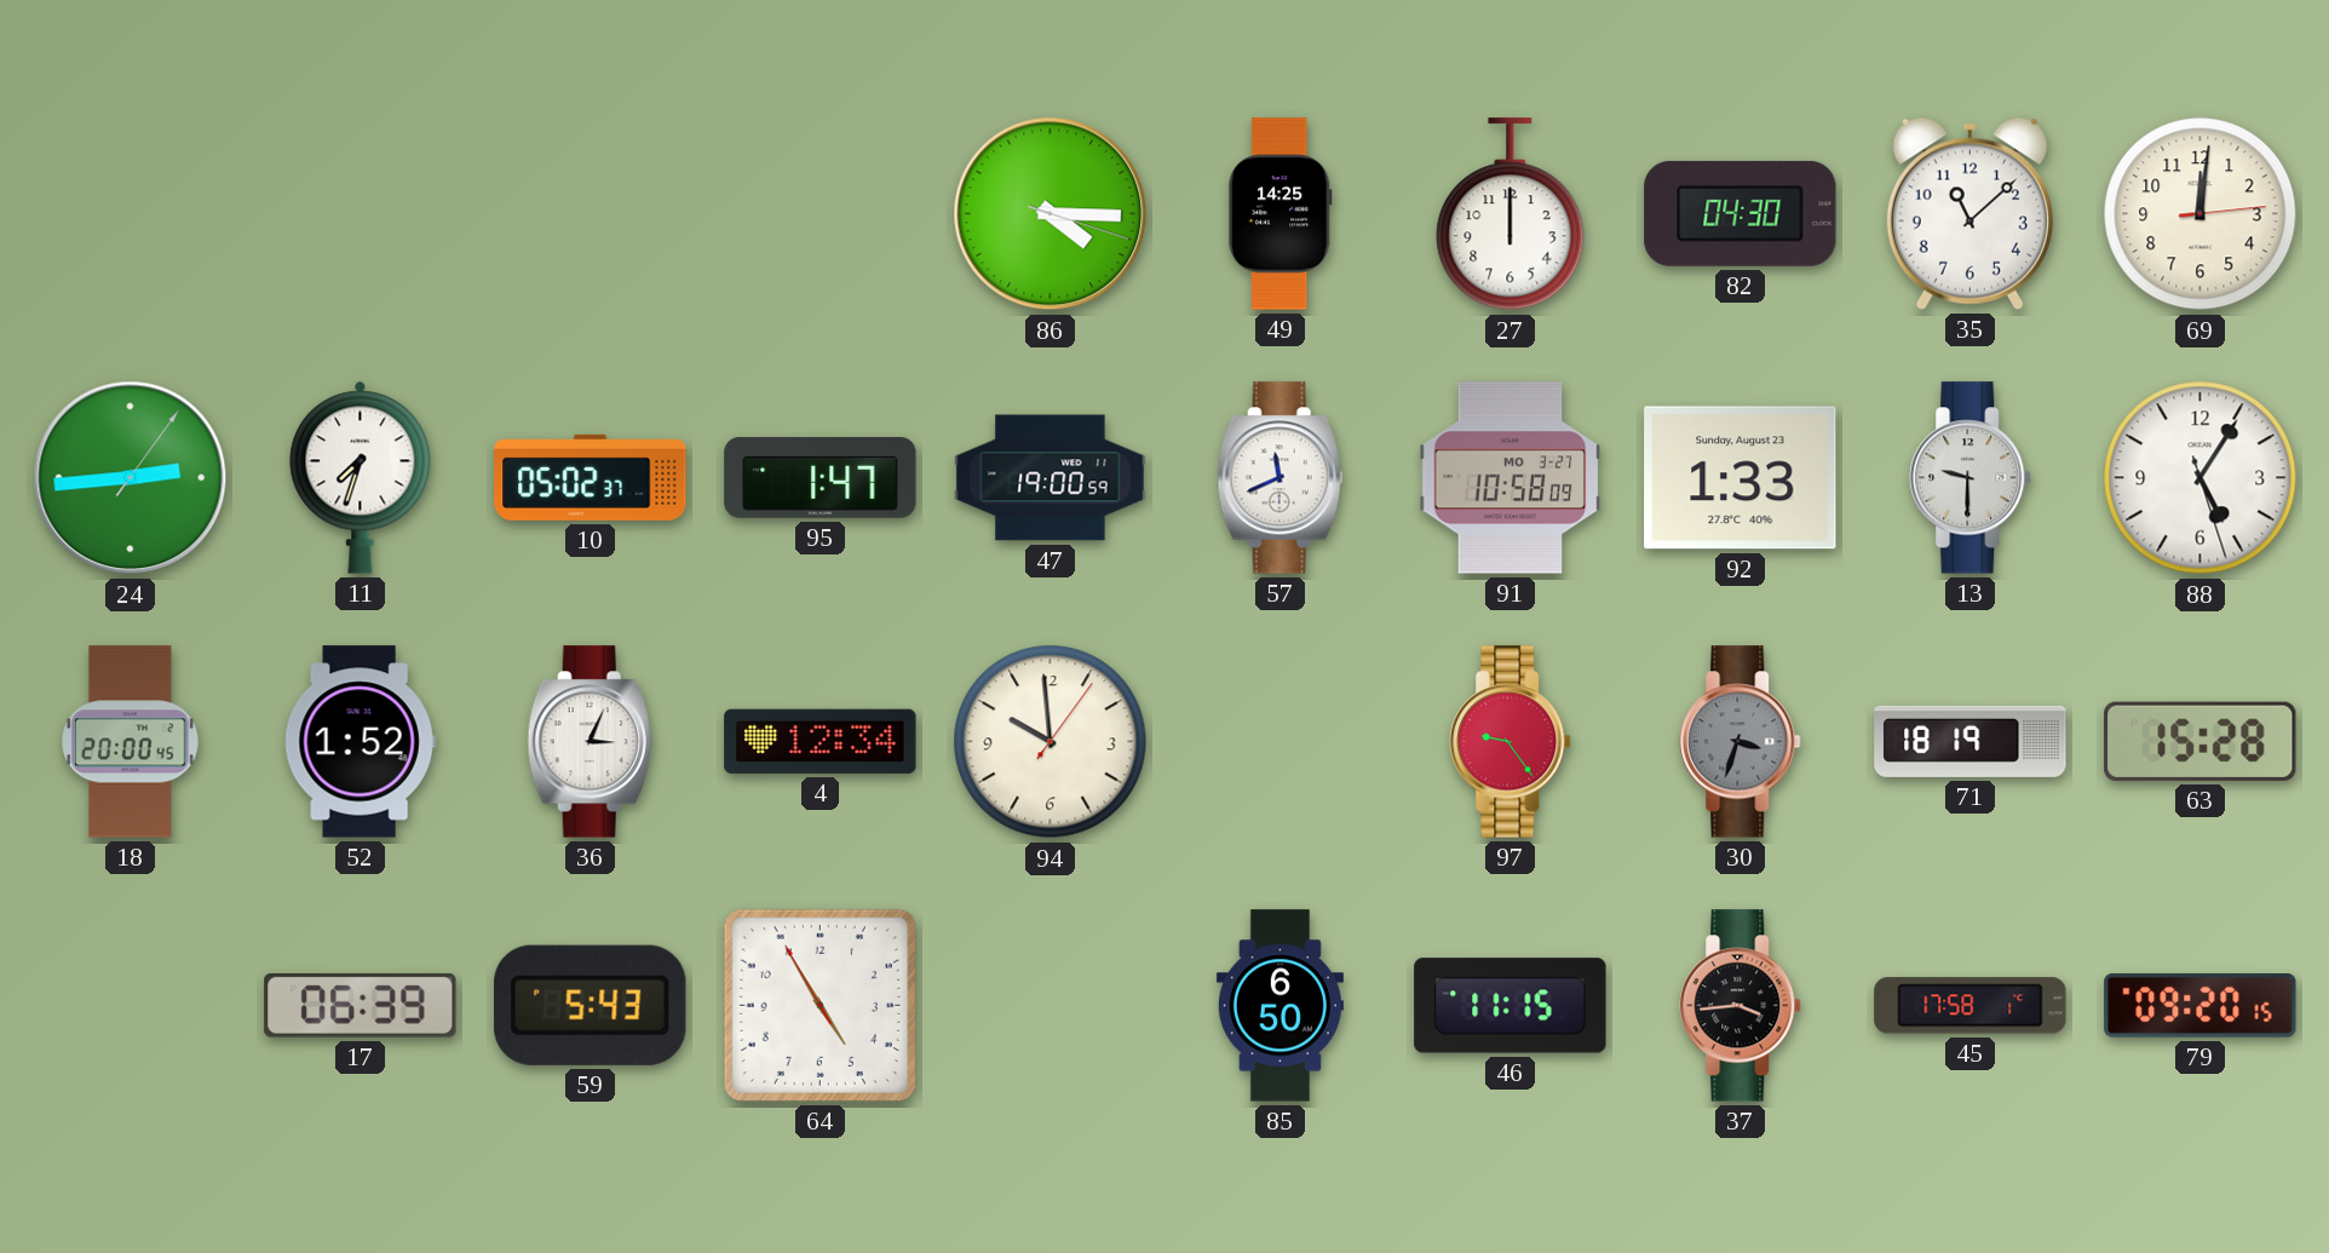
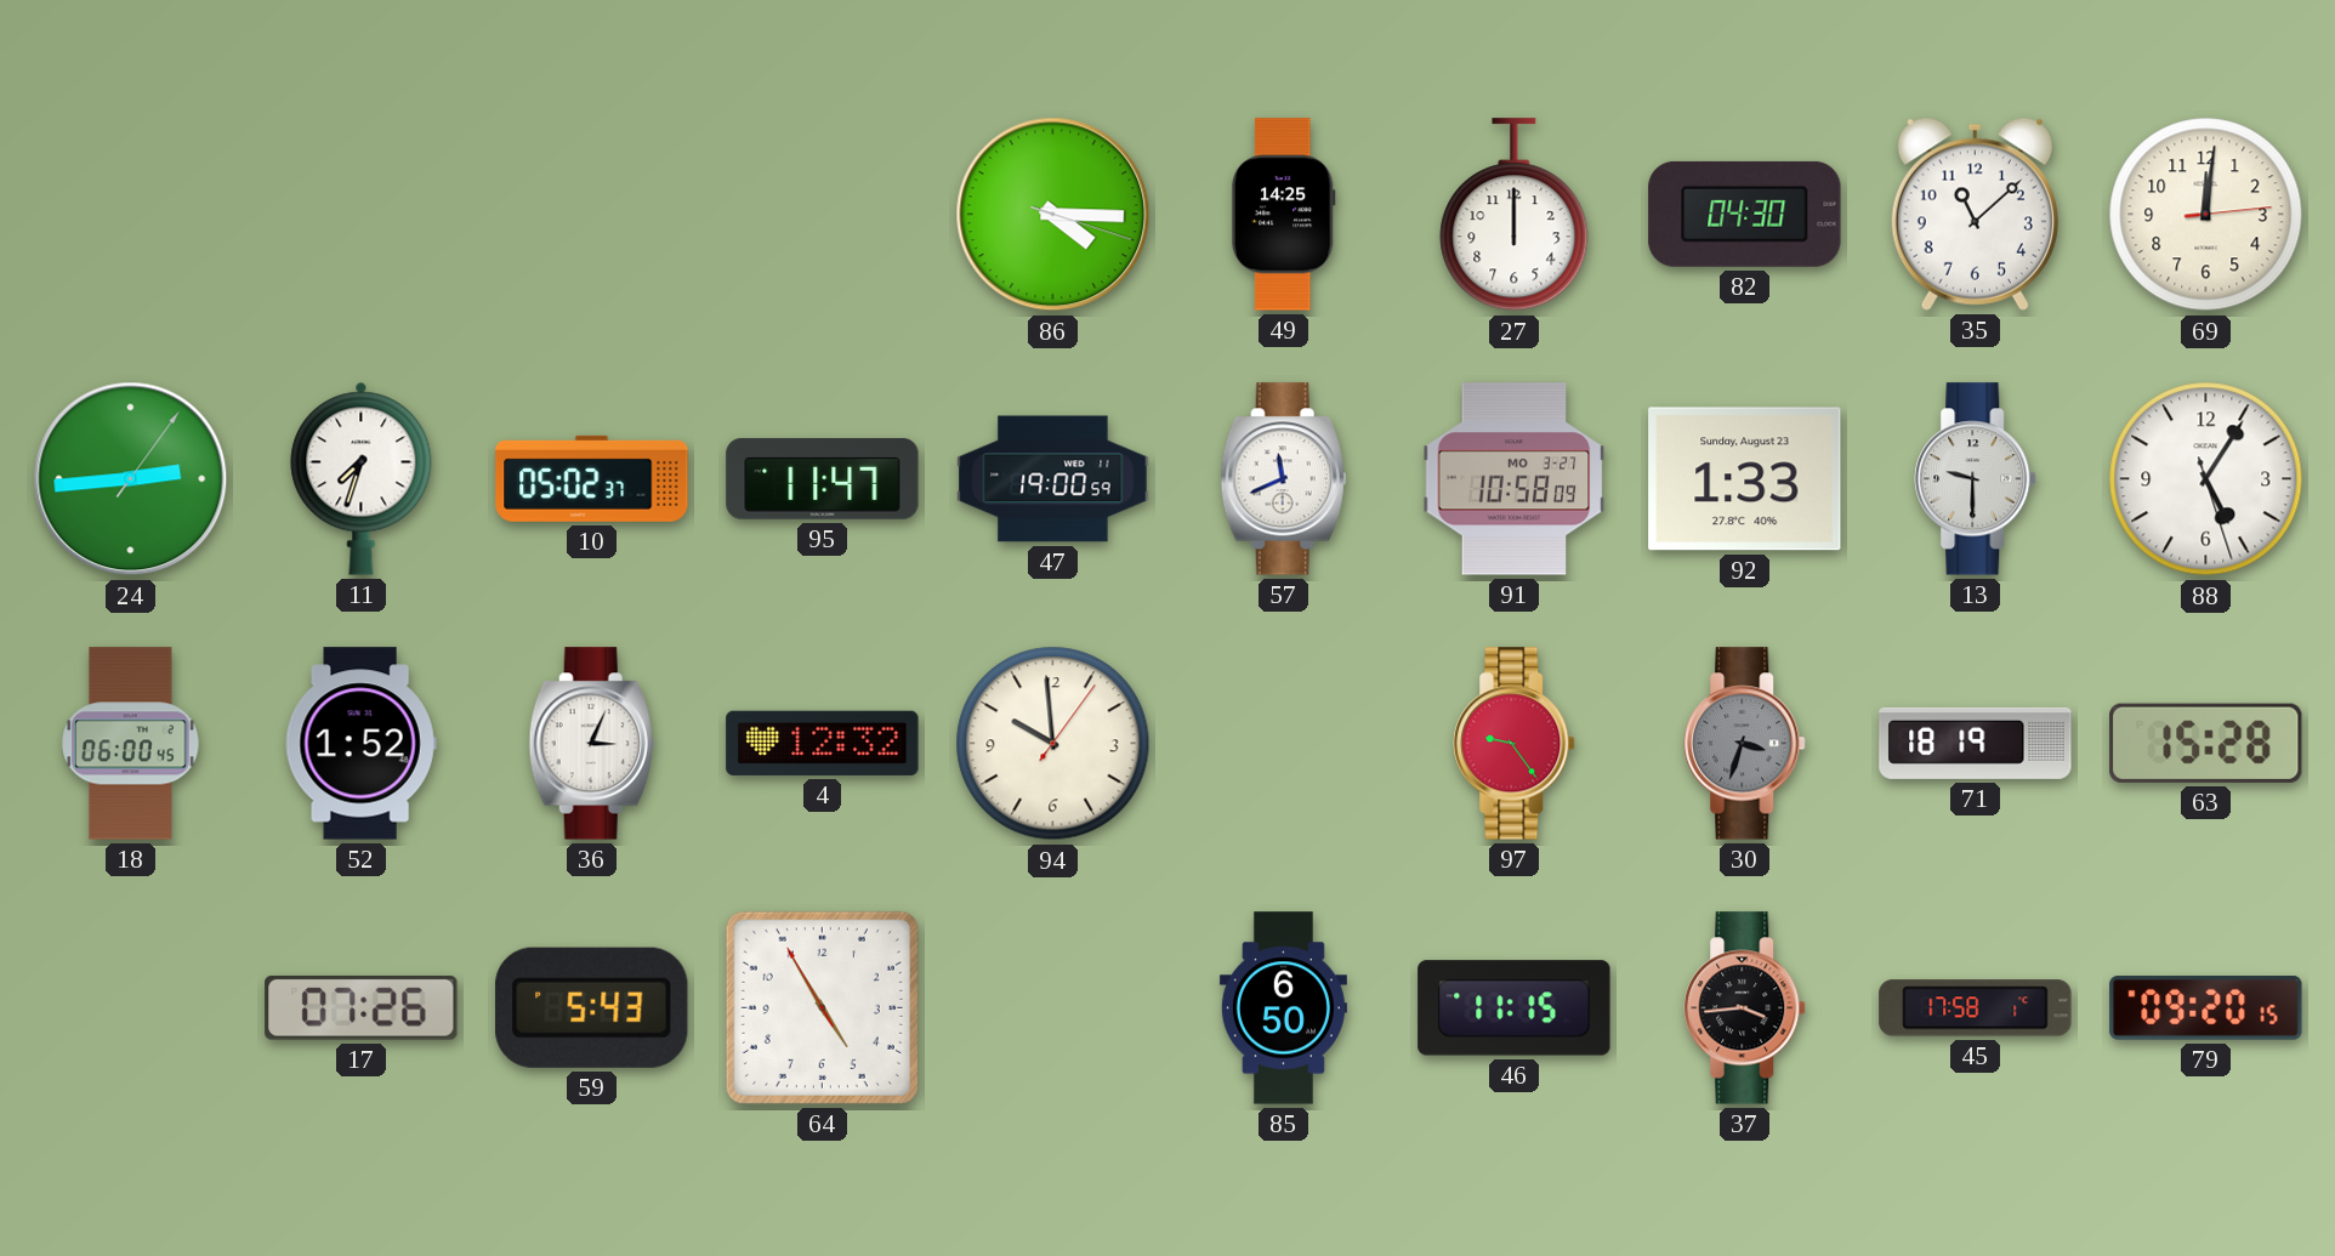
95: 1:47 -> 11:47
18: 20:00 -> 06:00
4: 12:34 -> 12:32
17: 06:39 -> 07:26
